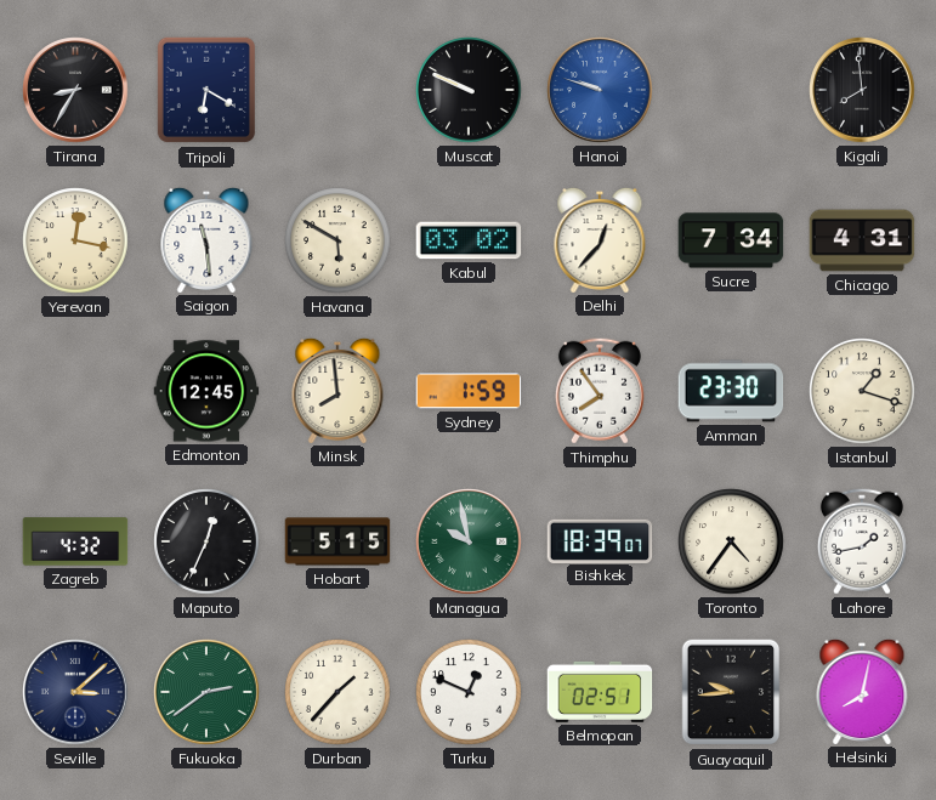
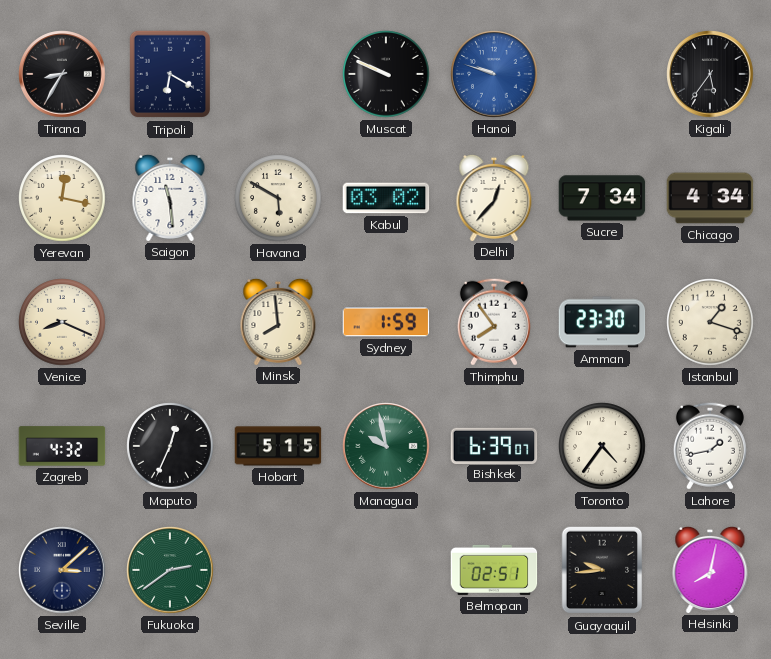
Kigali: 7:59 -> 5:36
Chicago: 4:31 -> 4:34
Venice: none -> 8:19
Edmonton: 12:45 -> none
Bishkek: 18:39 -> 6:39
Durban: 1:37 -> none
Turku: 12:49 -> none
